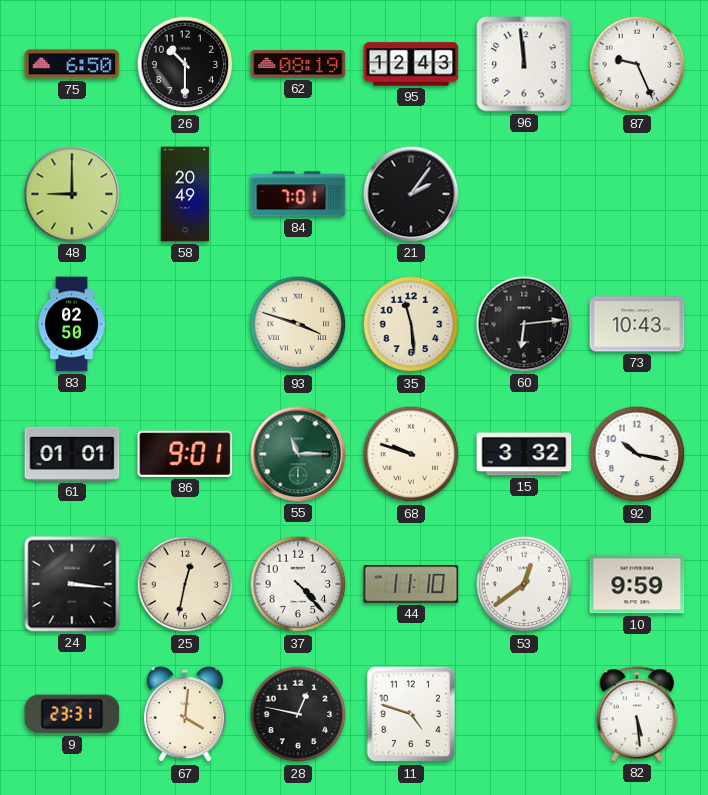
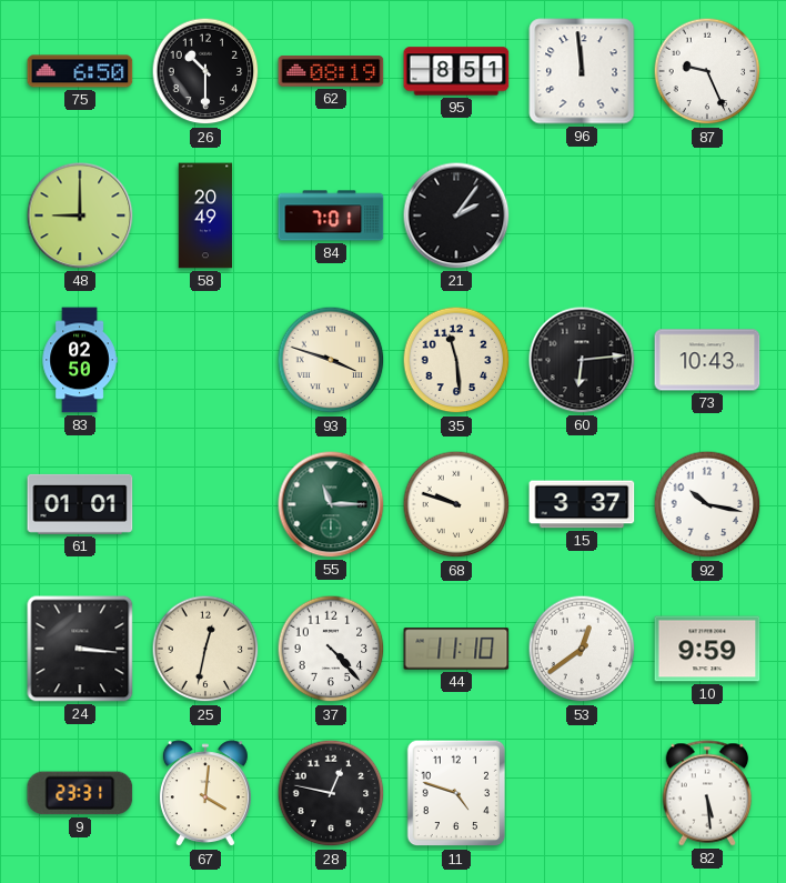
95: 12:43 -> 8:51
86: 9:01 -> none
15: 3:32 -> 3:37
